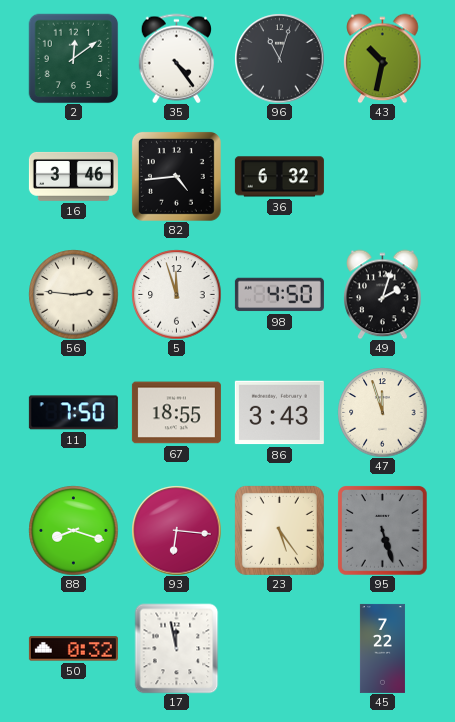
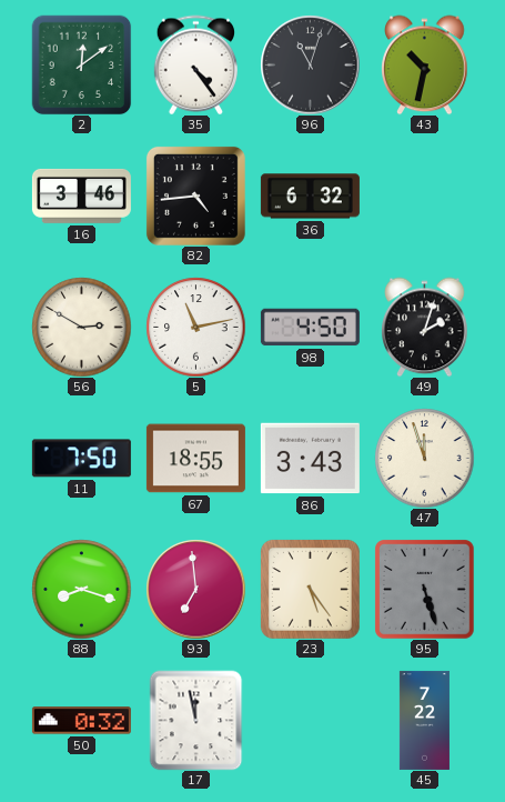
56: 2:46 -> 2:50
5: 11:57 -> 11:13
93: 6:16 -> 6:59
